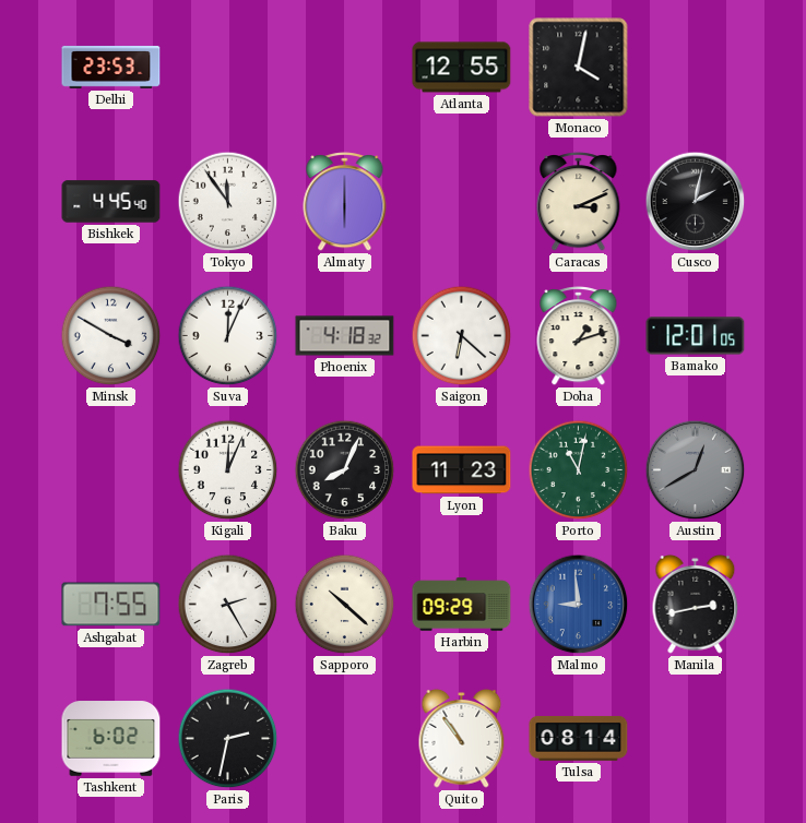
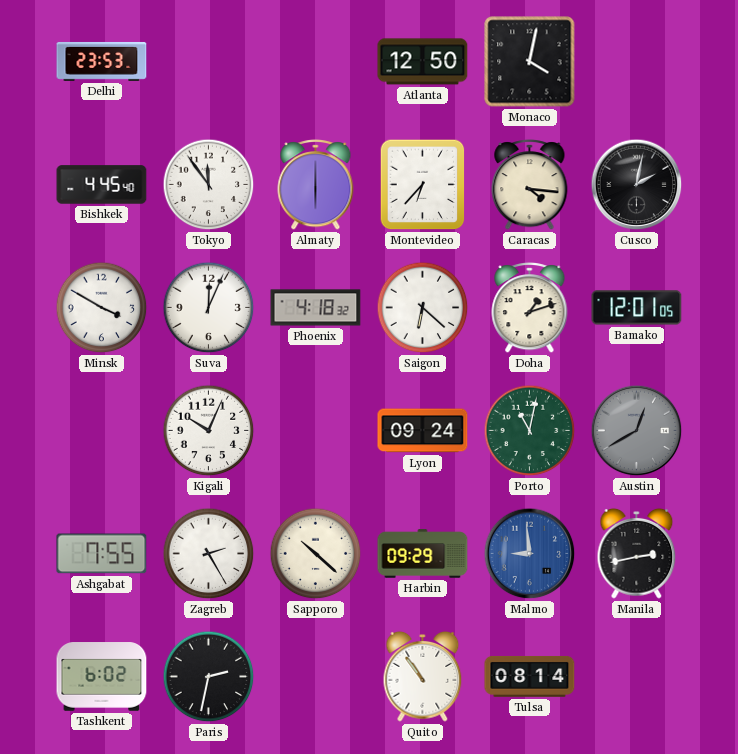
Atlanta: 12:55 -> 12:50
Montevideo: none -> 6:37
Caracas: 3:11 -> 4:16
Kigali: 12:04 -> 10:04
Baku: 8:04 -> none
Lyon: 11:23 -> 09:24
